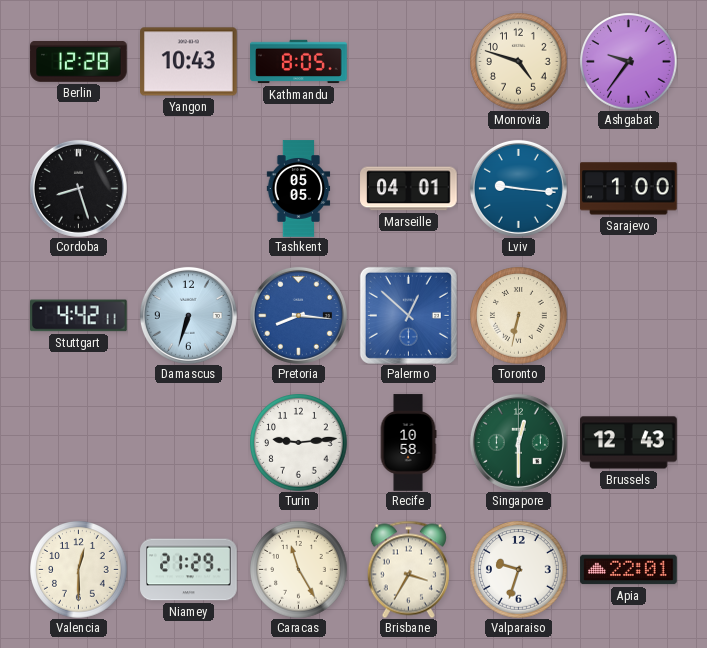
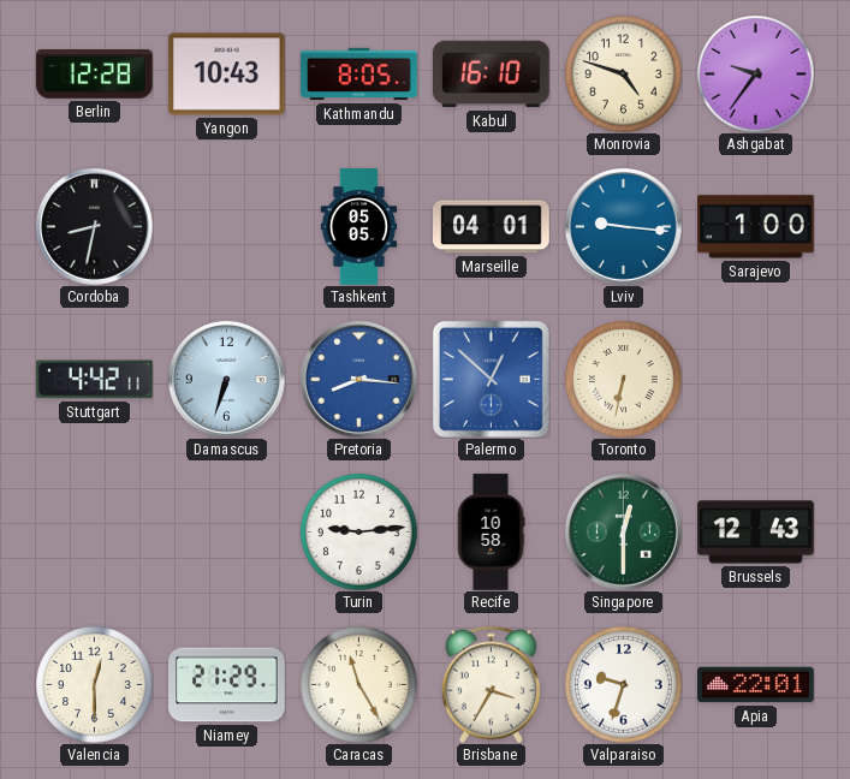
Kabul: none -> 16:10
Cordoba: 8:27 -> 8:32
